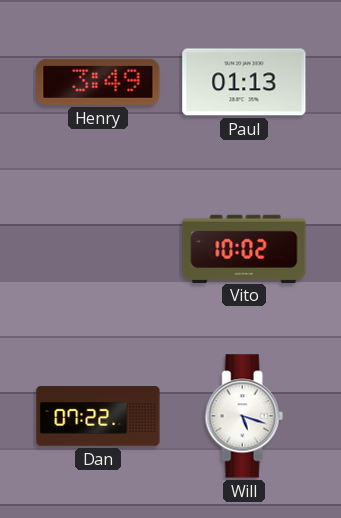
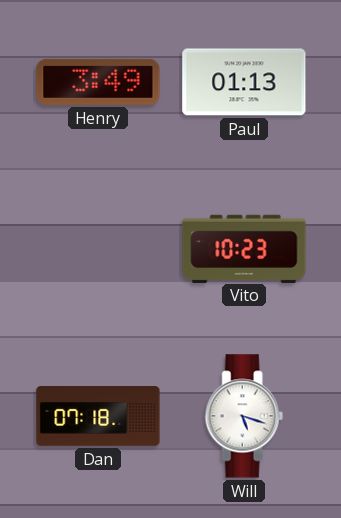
Vito: 10:02 -> 10:23
Dan: 07:22 -> 07:18
